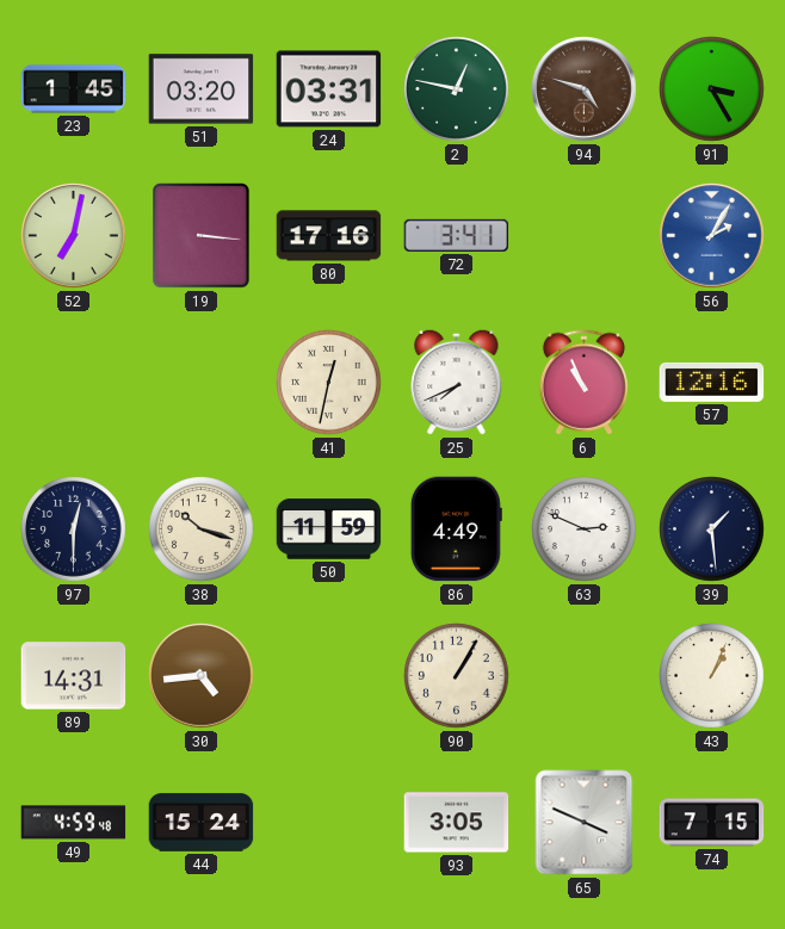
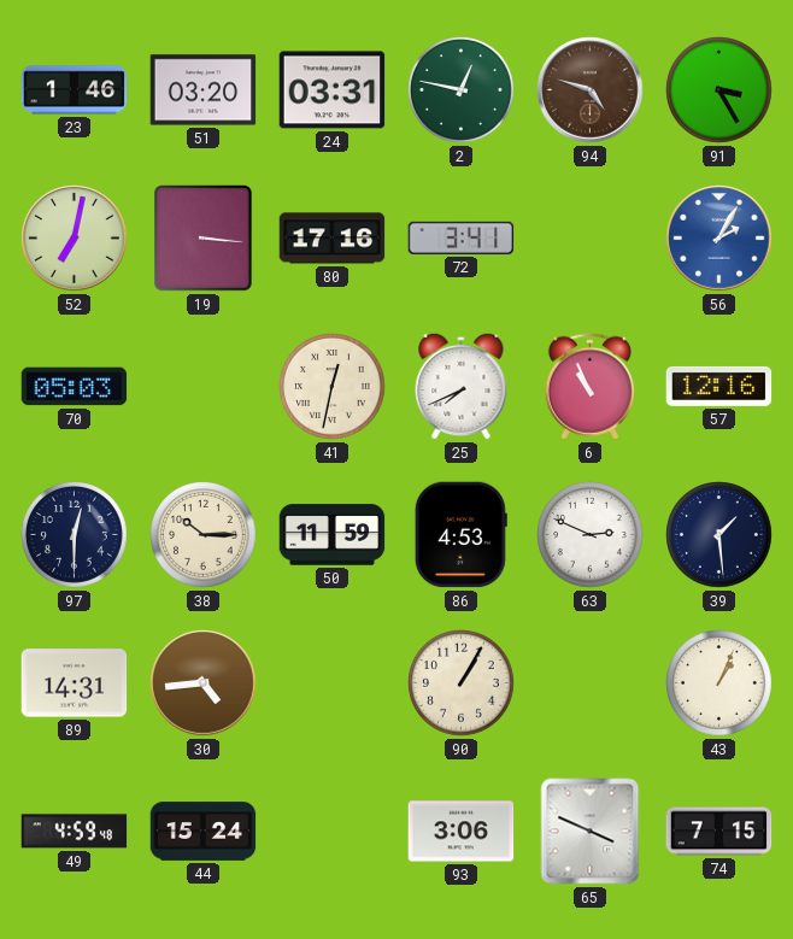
23: 1:45 -> 1:46
70: none -> 05:03
38: 10:18 -> 10:15
86: 4:49 -> 4:53
93: 3:05 -> 3:06
